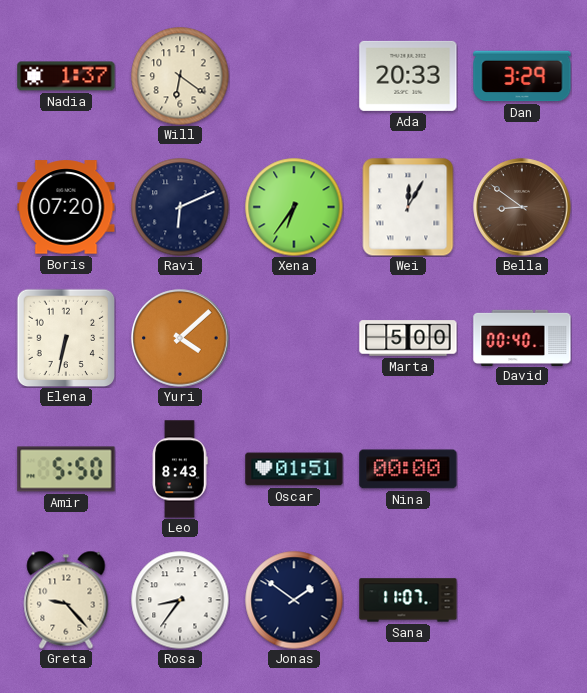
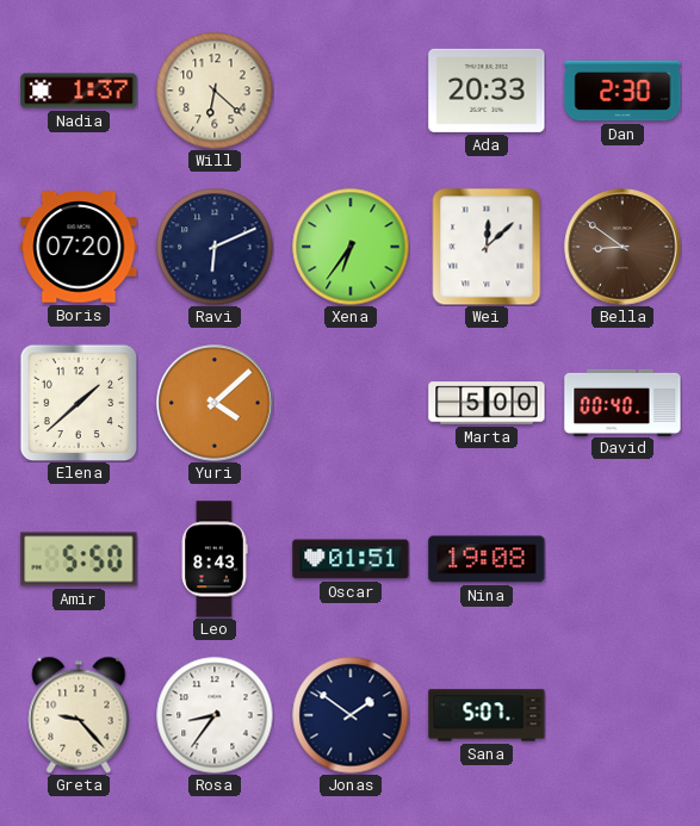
Will: 6:21 -> 6:22
Dan: 3:29 -> 2:30
Wei: 12:05 -> 12:08
Elena: 6:32 -> 1:38
Nina: 00:00 -> 19:08
Sana: 11:07 -> 5:07
